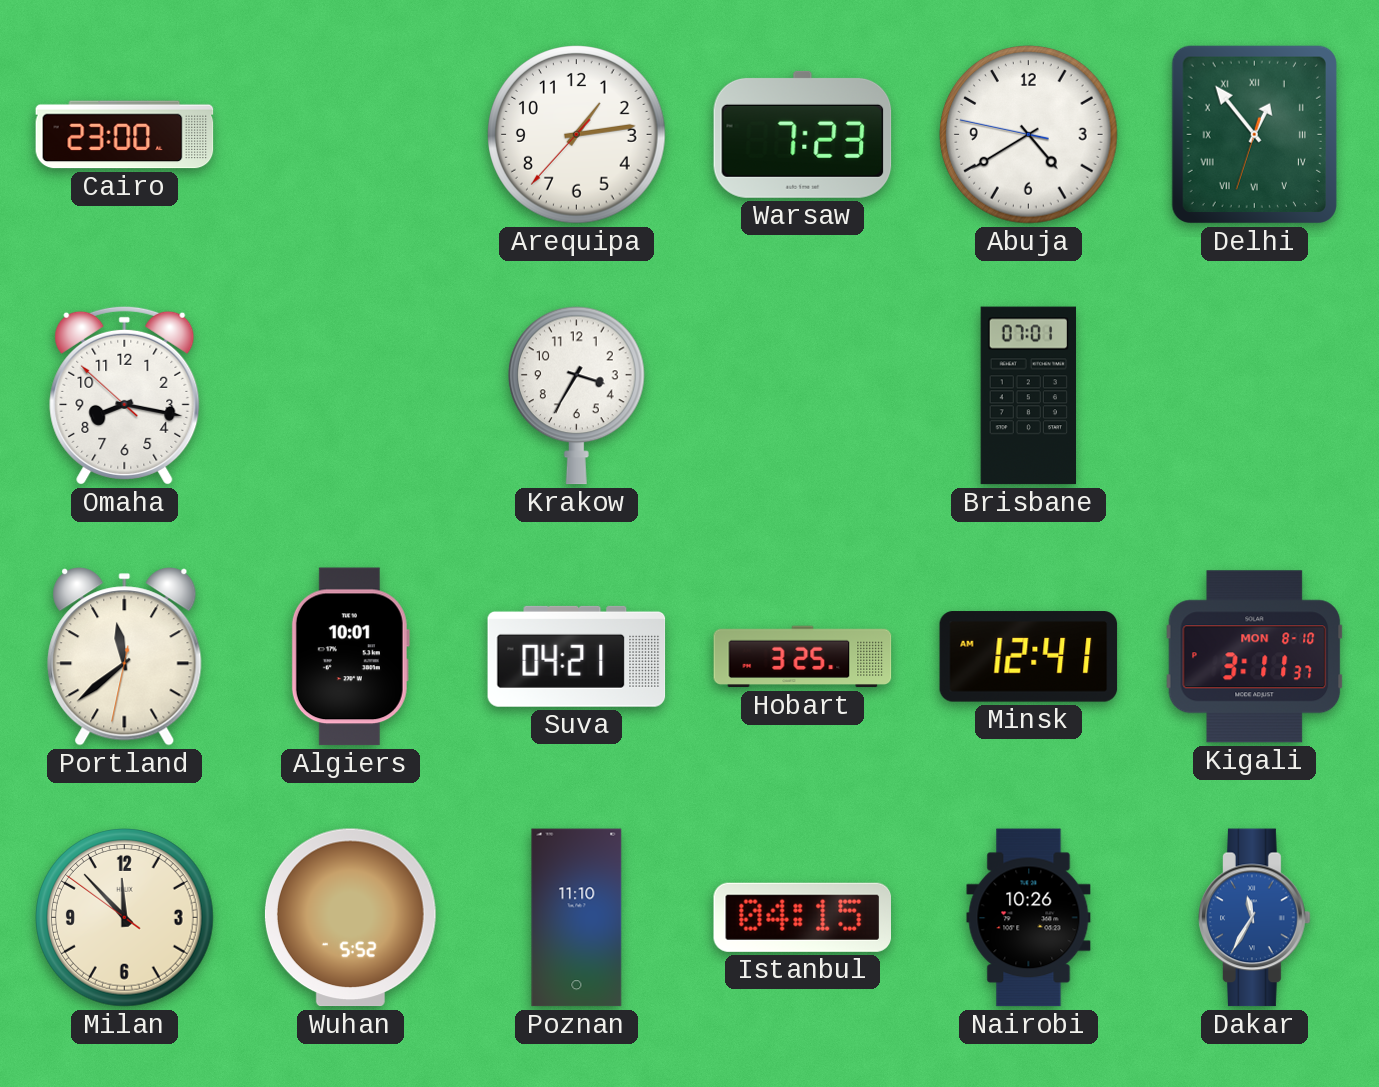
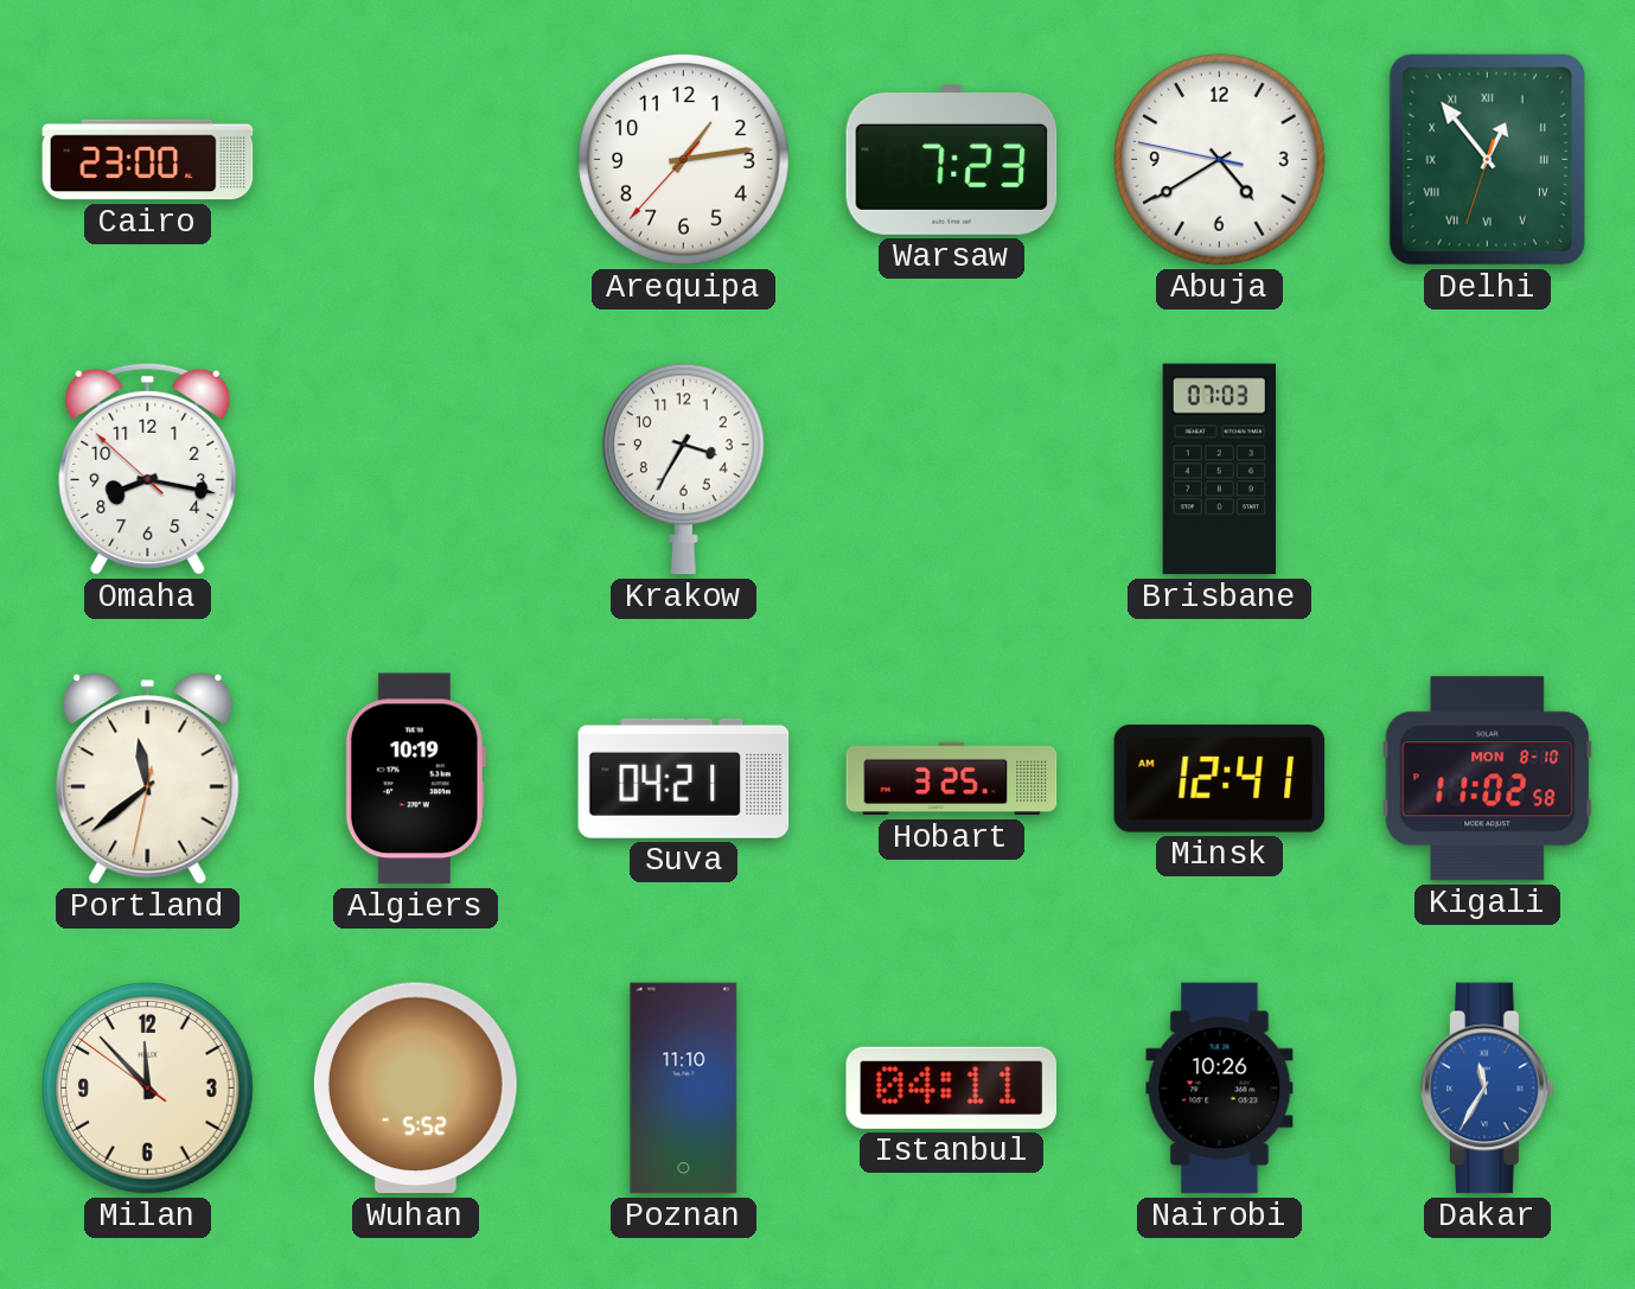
Brisbane: 07:01 -> 07:03
Algiers: 10:01 -> 10:19
Kigali: 3:11 -> 11:02
Istanbul: 04:15 -> 04:11
